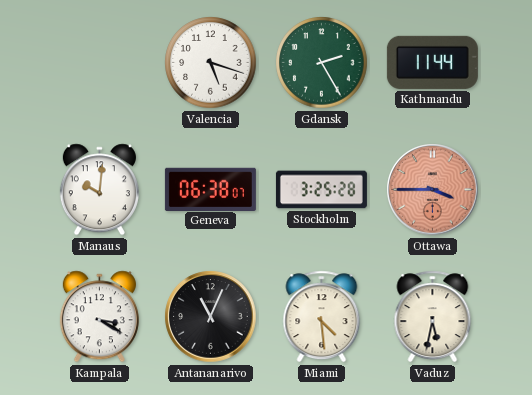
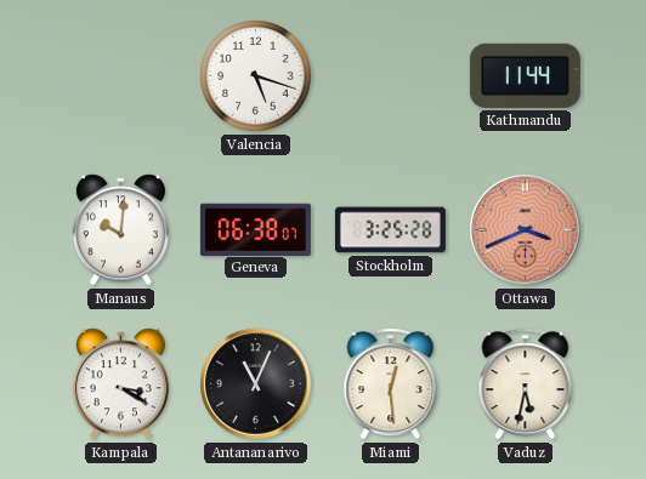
Gdansk: 2:25 -> none
Ottawa: 3:45 -> 3:41
Miami: 4:29 -> 12:29
